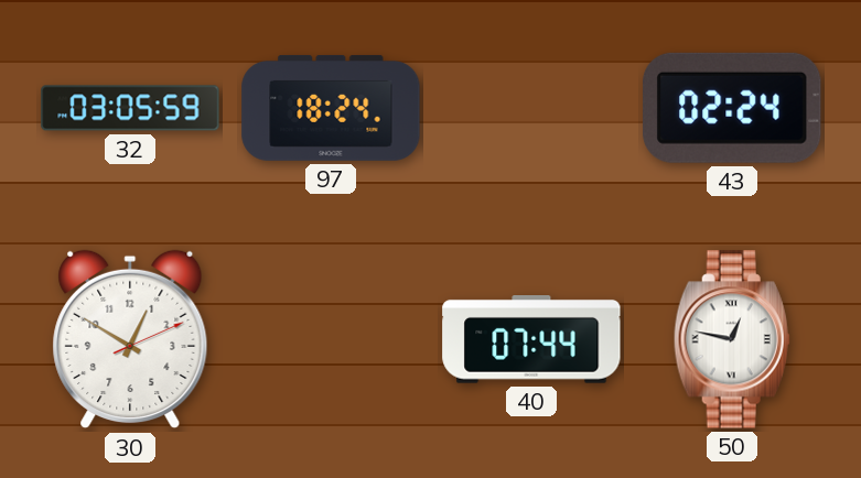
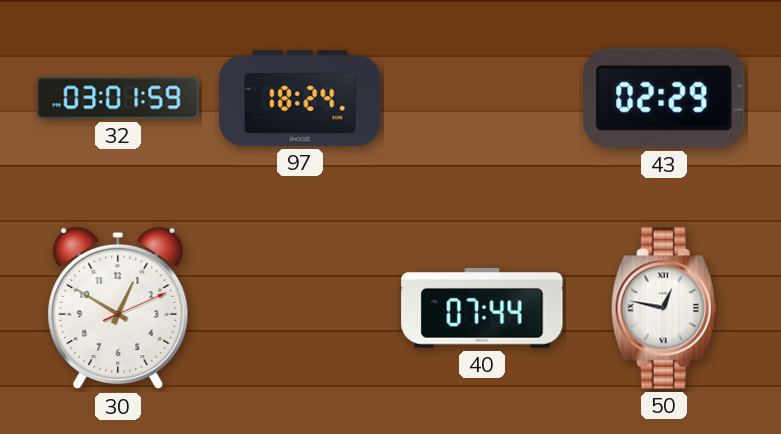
32: 03:05 -> 03:01
43: 02:24 -> 02:29
